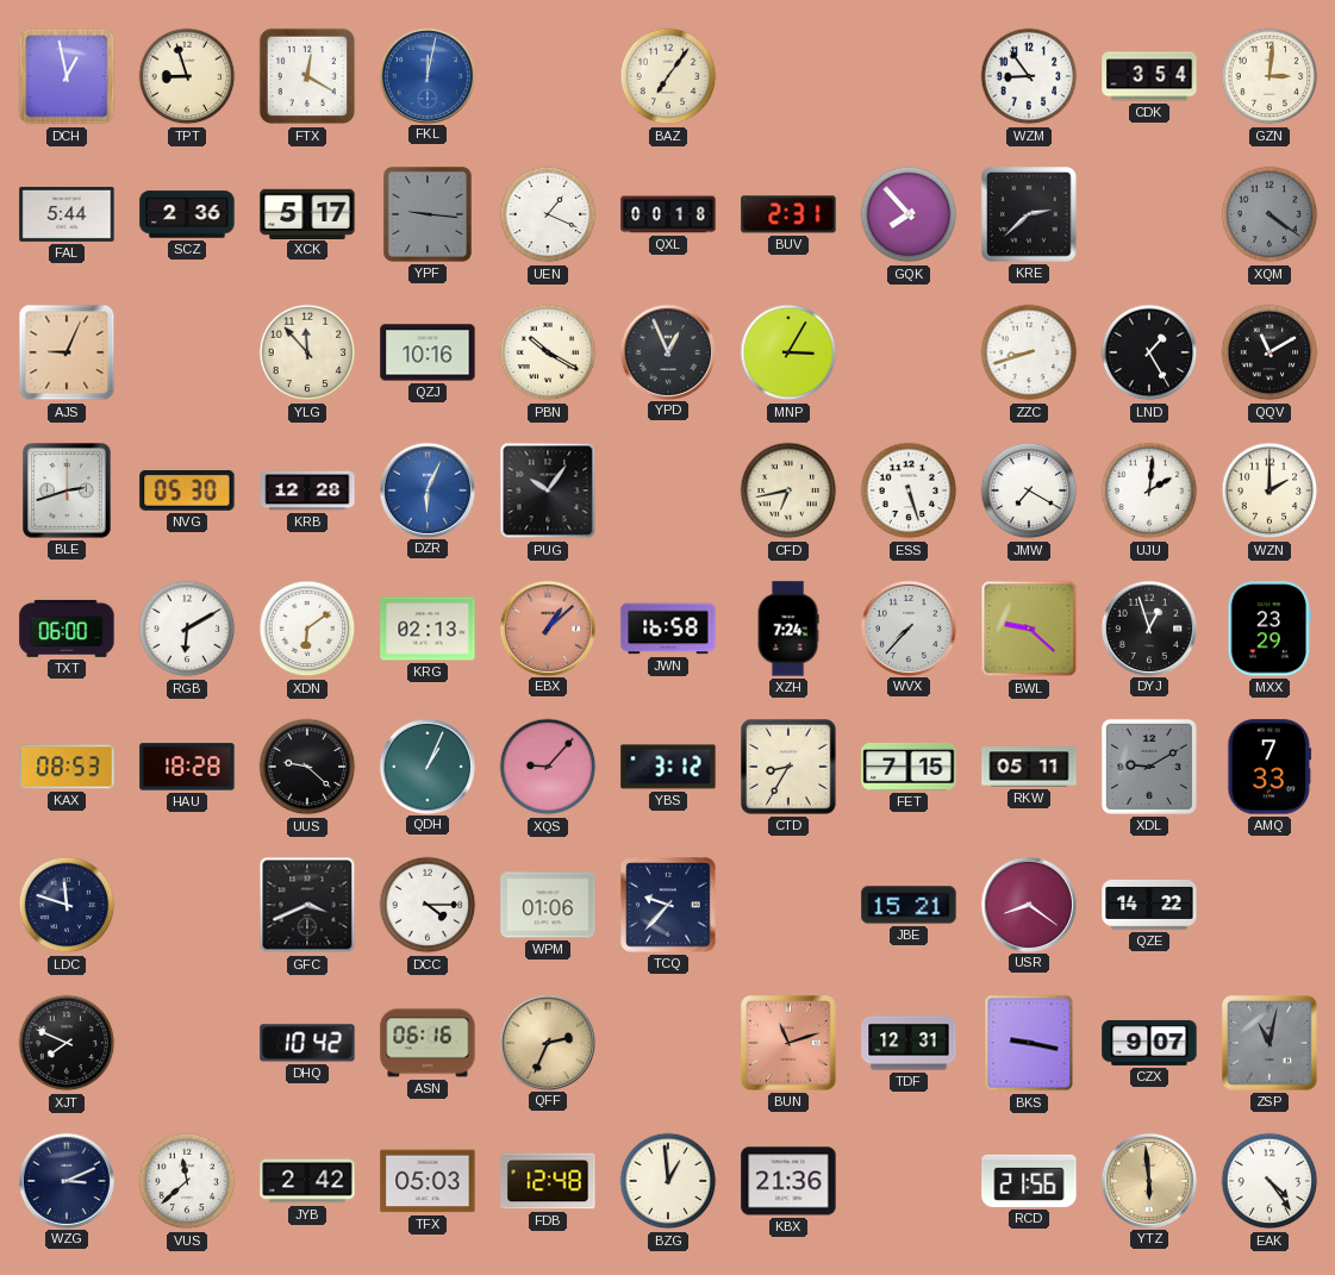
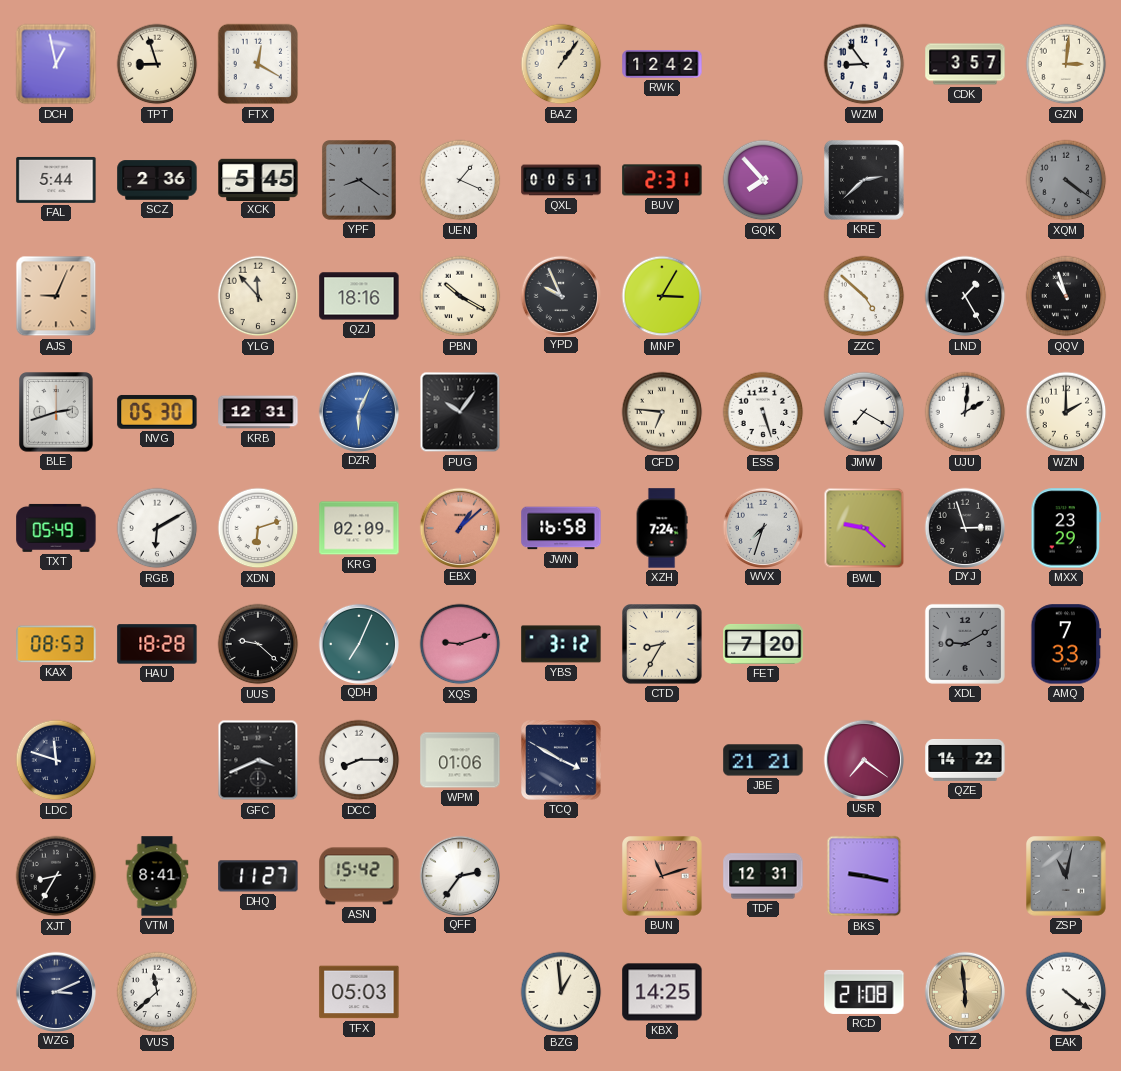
FKL: 12:02 -> none
BAZ: 7:06 -> 1:06
RWK: none -> 12:42
CDK: 3:54 -> 3:57
XCK: 5:17 -> 5:45
YPF: 9:16 -> 8:21
QXL: 00:18 -> 00:51
QZJ: 10:16 -> 18:16
YPD: 12:56 -> 9:56
ZZC: 8:42 -> 4:52
QQV: 11:10 -> 10:57
KRB: 12:28 -> 12:31
CFD: 6:43 -> 6:46
TXT: 06:00 -> 05:49
XDN: 6:09 -> 6:12
KRG: 02:13 -> 02:09
WVX: 7:37 -> 7:33
DYJ: 12:57 -> 2:57
QDH: 1:04 -> 7:04
XQS: 9:07 -> 9:12
FET: 7:15 -> 7:20
RKW: 05:11 -> none
DCC: 4:15 -> 8:15
TCQ: 9:37 -> 3:50
JBE: 15:21 -> 21:21
USR: 8:21 -> 7:21
XJT: 7:49 -> 8:35
VTM: none -> 8:41
DHQ: 10:42 -> 11:27
ASN: 06:16 -> 15:42
QFF: 2:34 -> 2:36
QFF dial: champagne -> white
CZX: 9:07 -> none
JYB: 2:42 -> none
FDB: 12:48 -> none
KBX: 21:36 -> 14:25
RCD: 21:56 -> 21:08
EAK: 4:24 -> 4:21
